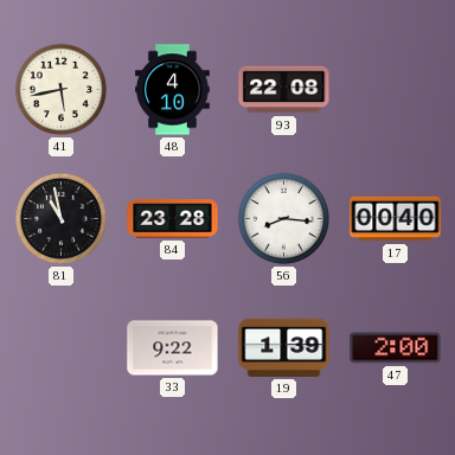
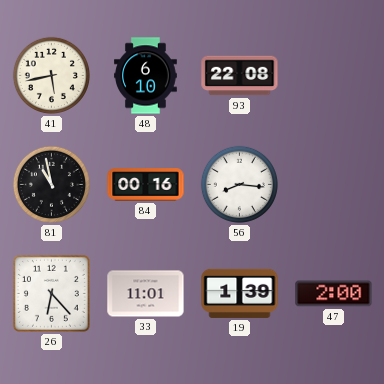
48: 4:10 -> 6:10
84: 23:28 -> 00:16
17: 00:40 -> none
26: none -> 6:23
33: 9:22 -> 11:01
